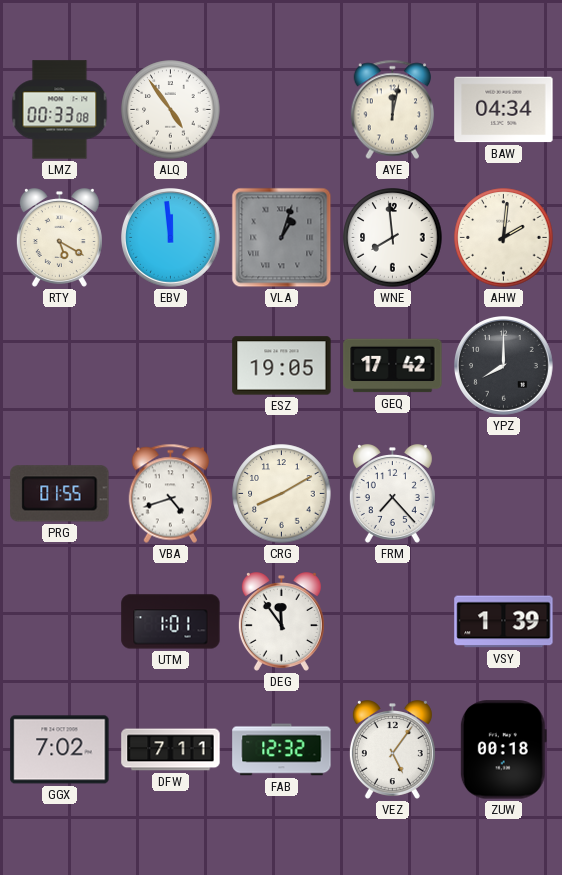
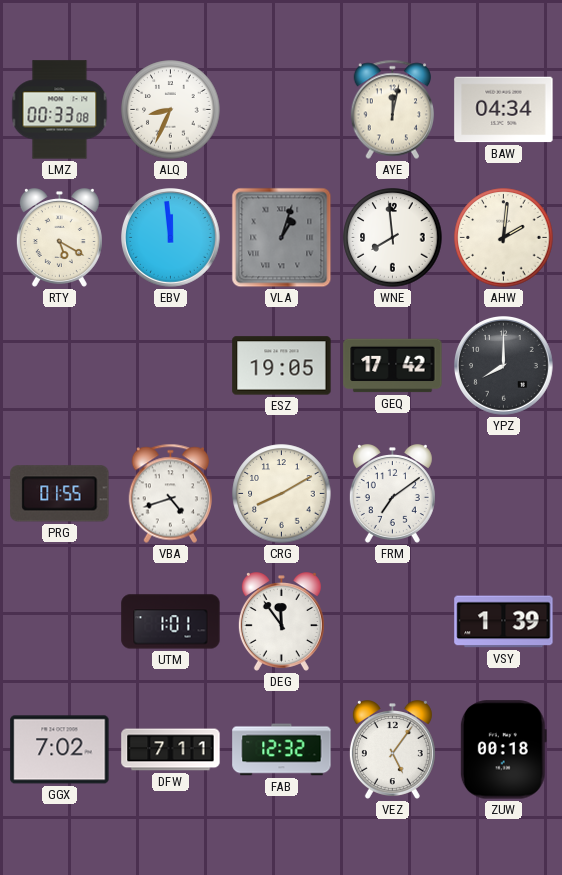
ALQ: 4:54 -> 8:34
FRM: 7:23 -> 7:09
